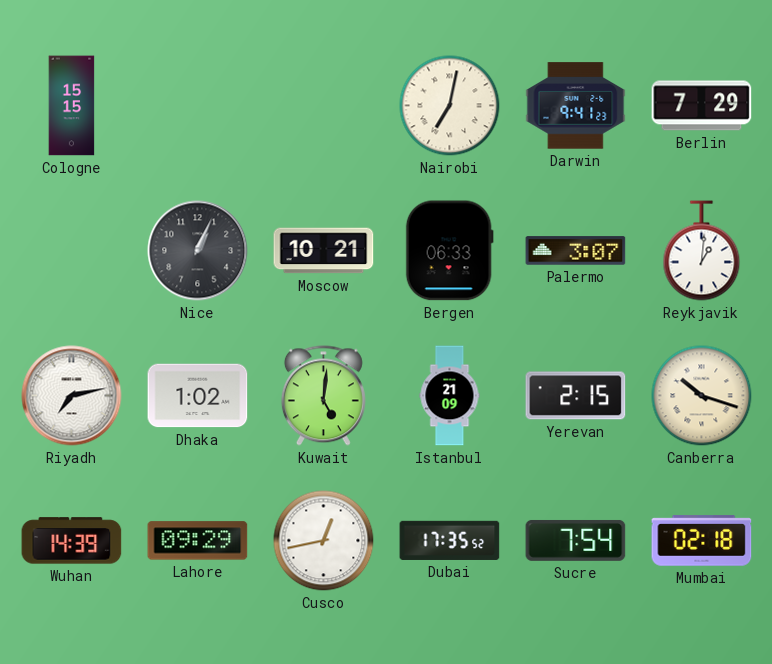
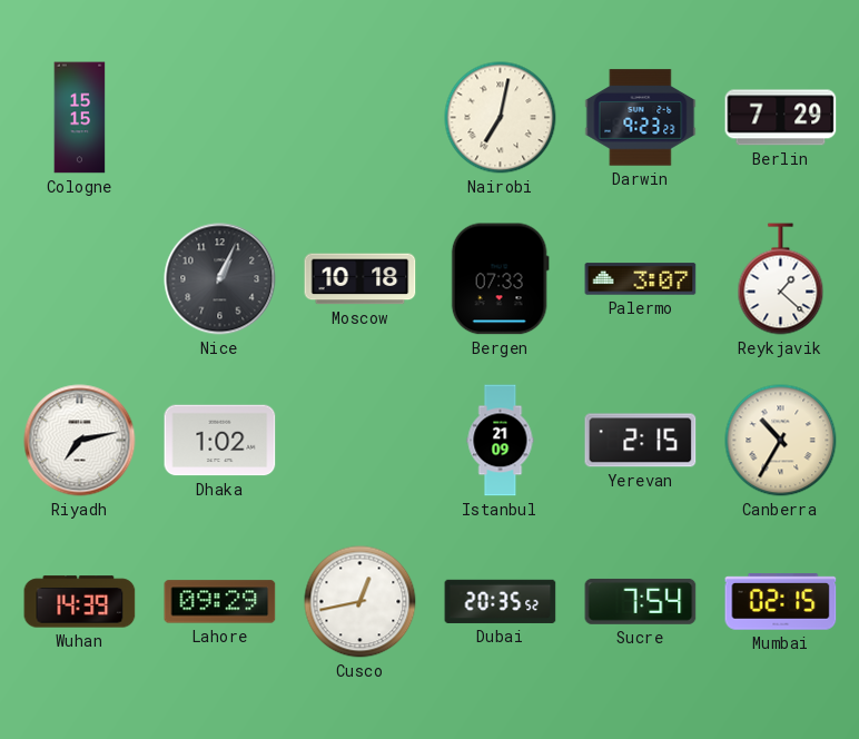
Darwin: 9:41 -> 9:23
Moscow: 10:21 -> 10:18
Bergen: 06:33 -> 07:33
Reykjavik: 1:01 -> 1:22
Kuwait: 5:01 -> none
Canberra: 10:18 -> 10:35
Dubai: 17:35 -> 20:35
Mumbai: 02:18 -> 02:15
